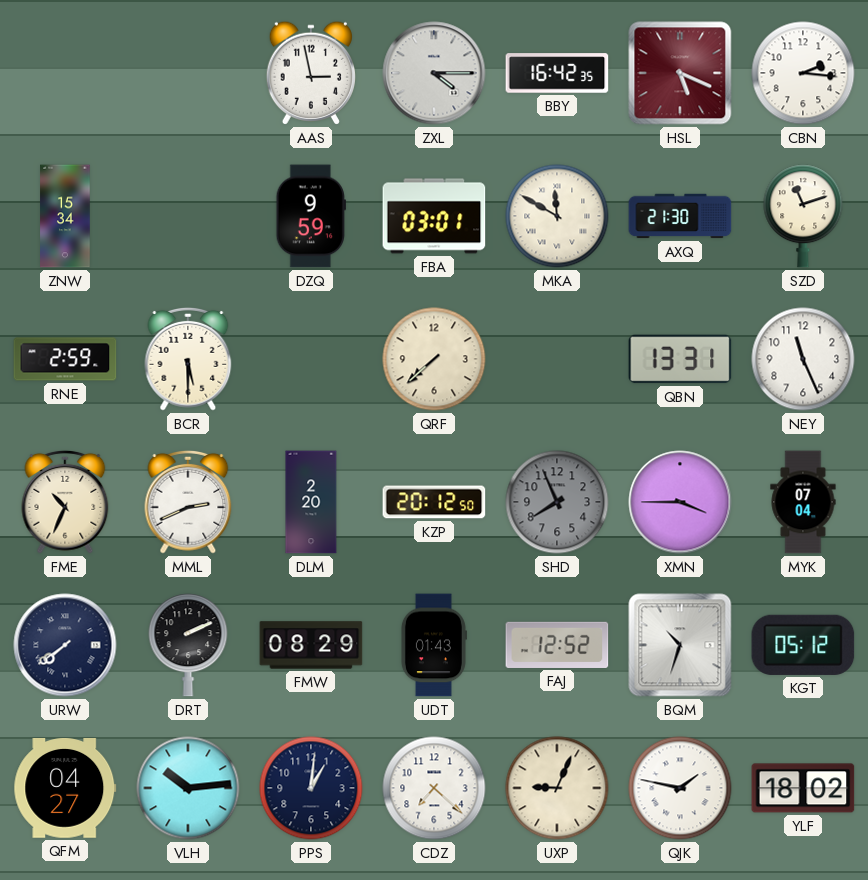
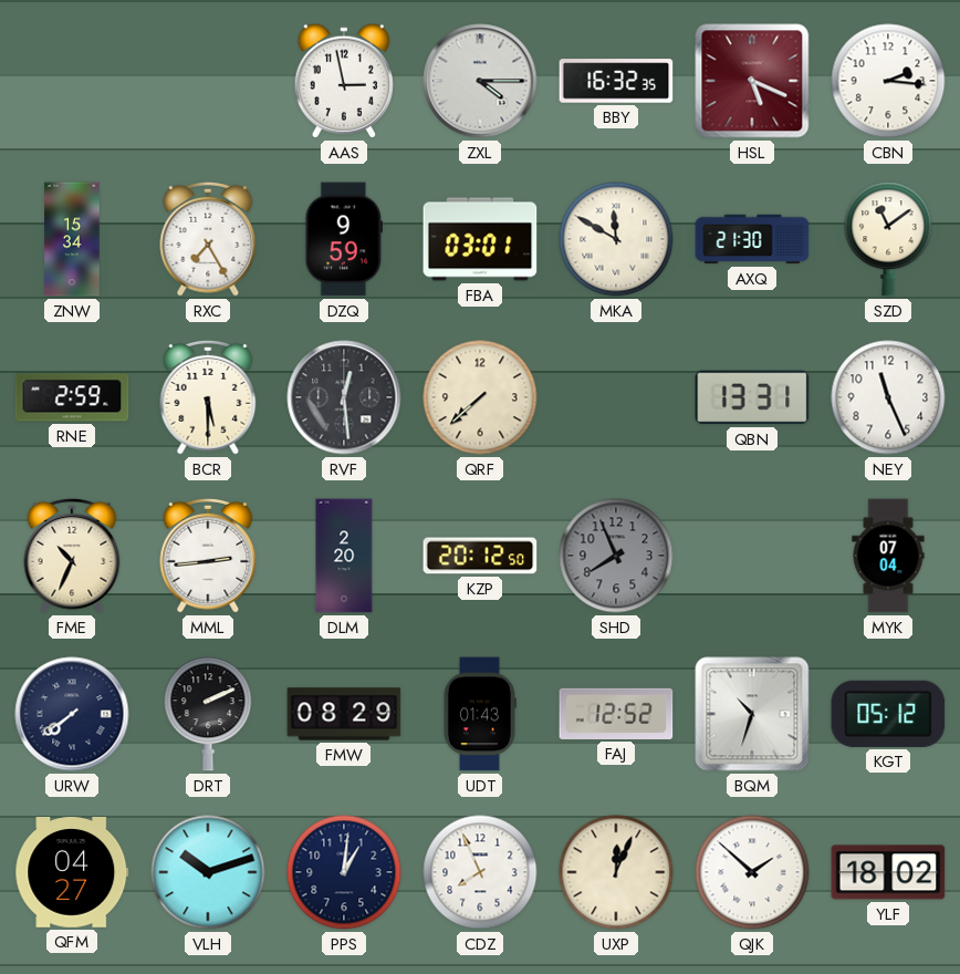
BBY: 16:42 -> 16:32
RXC: none -> 7:25
SZD: 11:12 -> 11:09
RVF: none -> 12:29
MML: 2:41 -> 2:44
XMN: 3:45 -> none
VLH: 10:14 -> 10:12
CDZ: 7:22 -> 7:56
UXP: 9:04 -> 12:04
QJK: 1:47 -> 1:52
